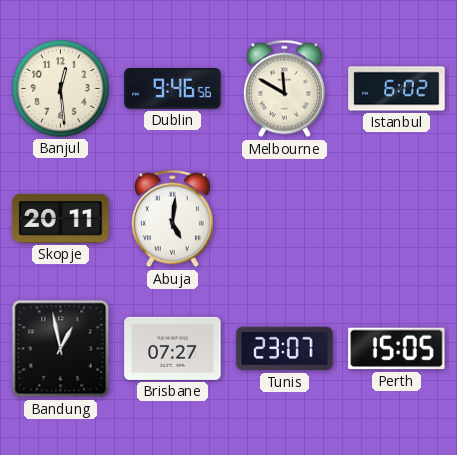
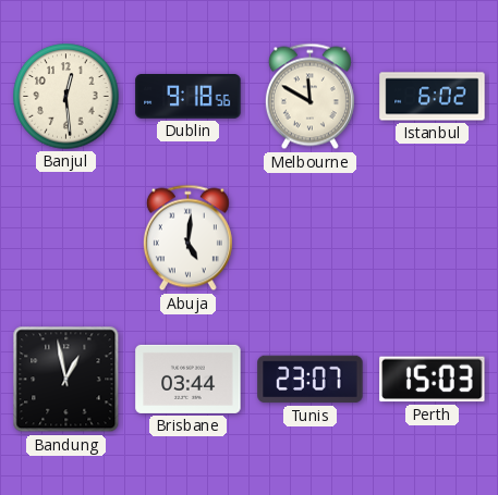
Dublin: 9:46 -> 9:18
Skopje: 20:11 -> none
Brisbane: 07:27 -> 03:44
Perth: 15:05 -> 15:03
